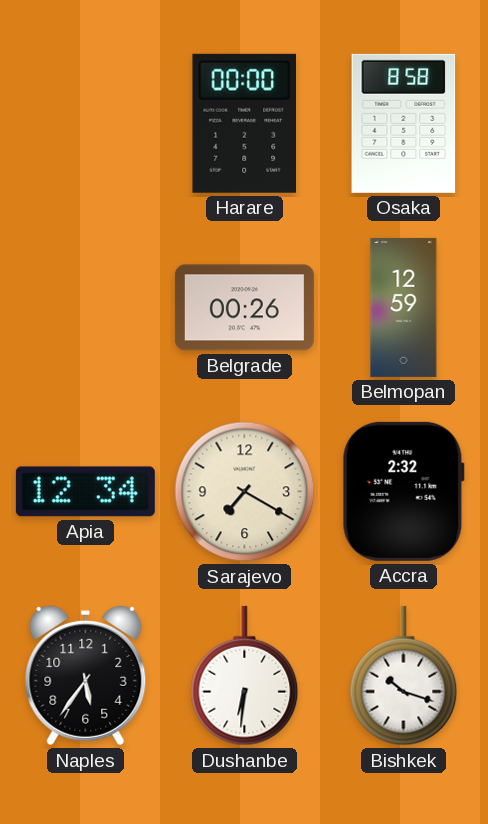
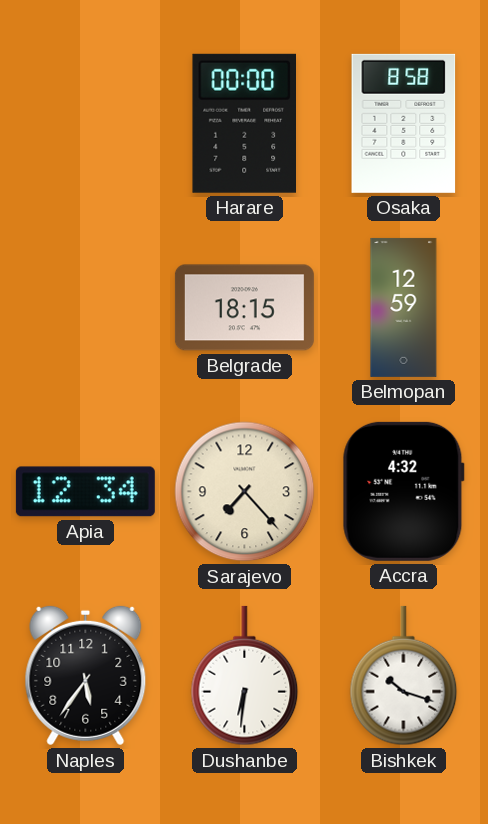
Belgrade: 00:26 -> 18:15
Sarajevo: 7:20 -> 7:23
Accra: 2:32 -> 4:32
